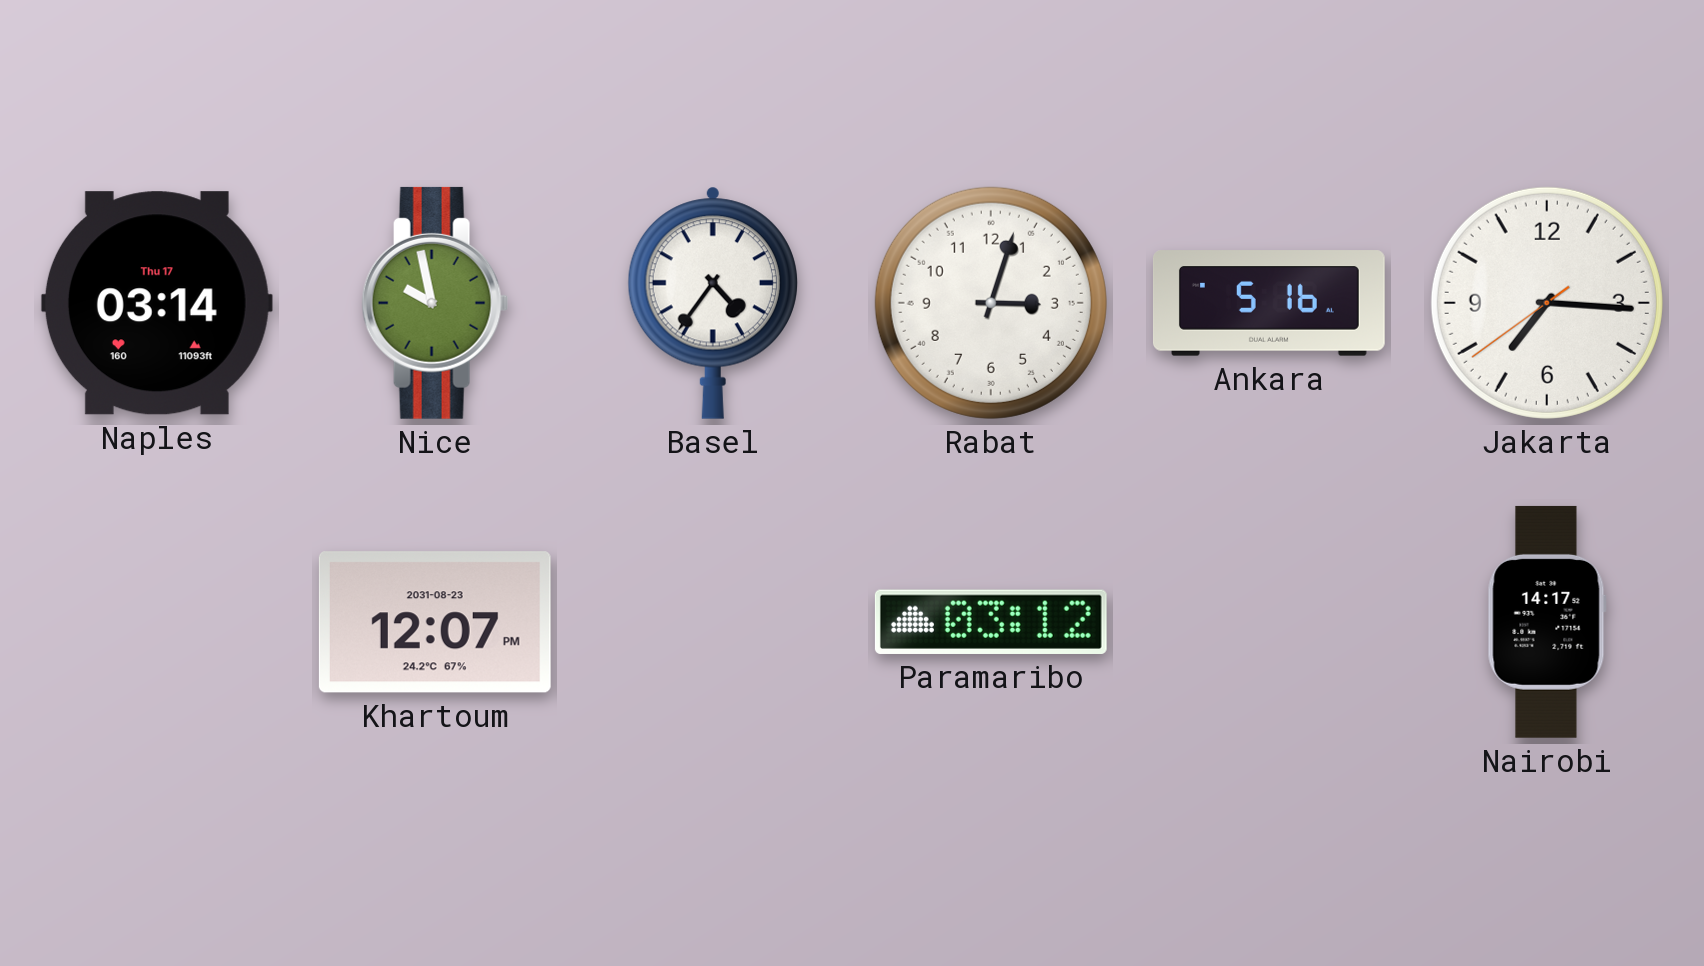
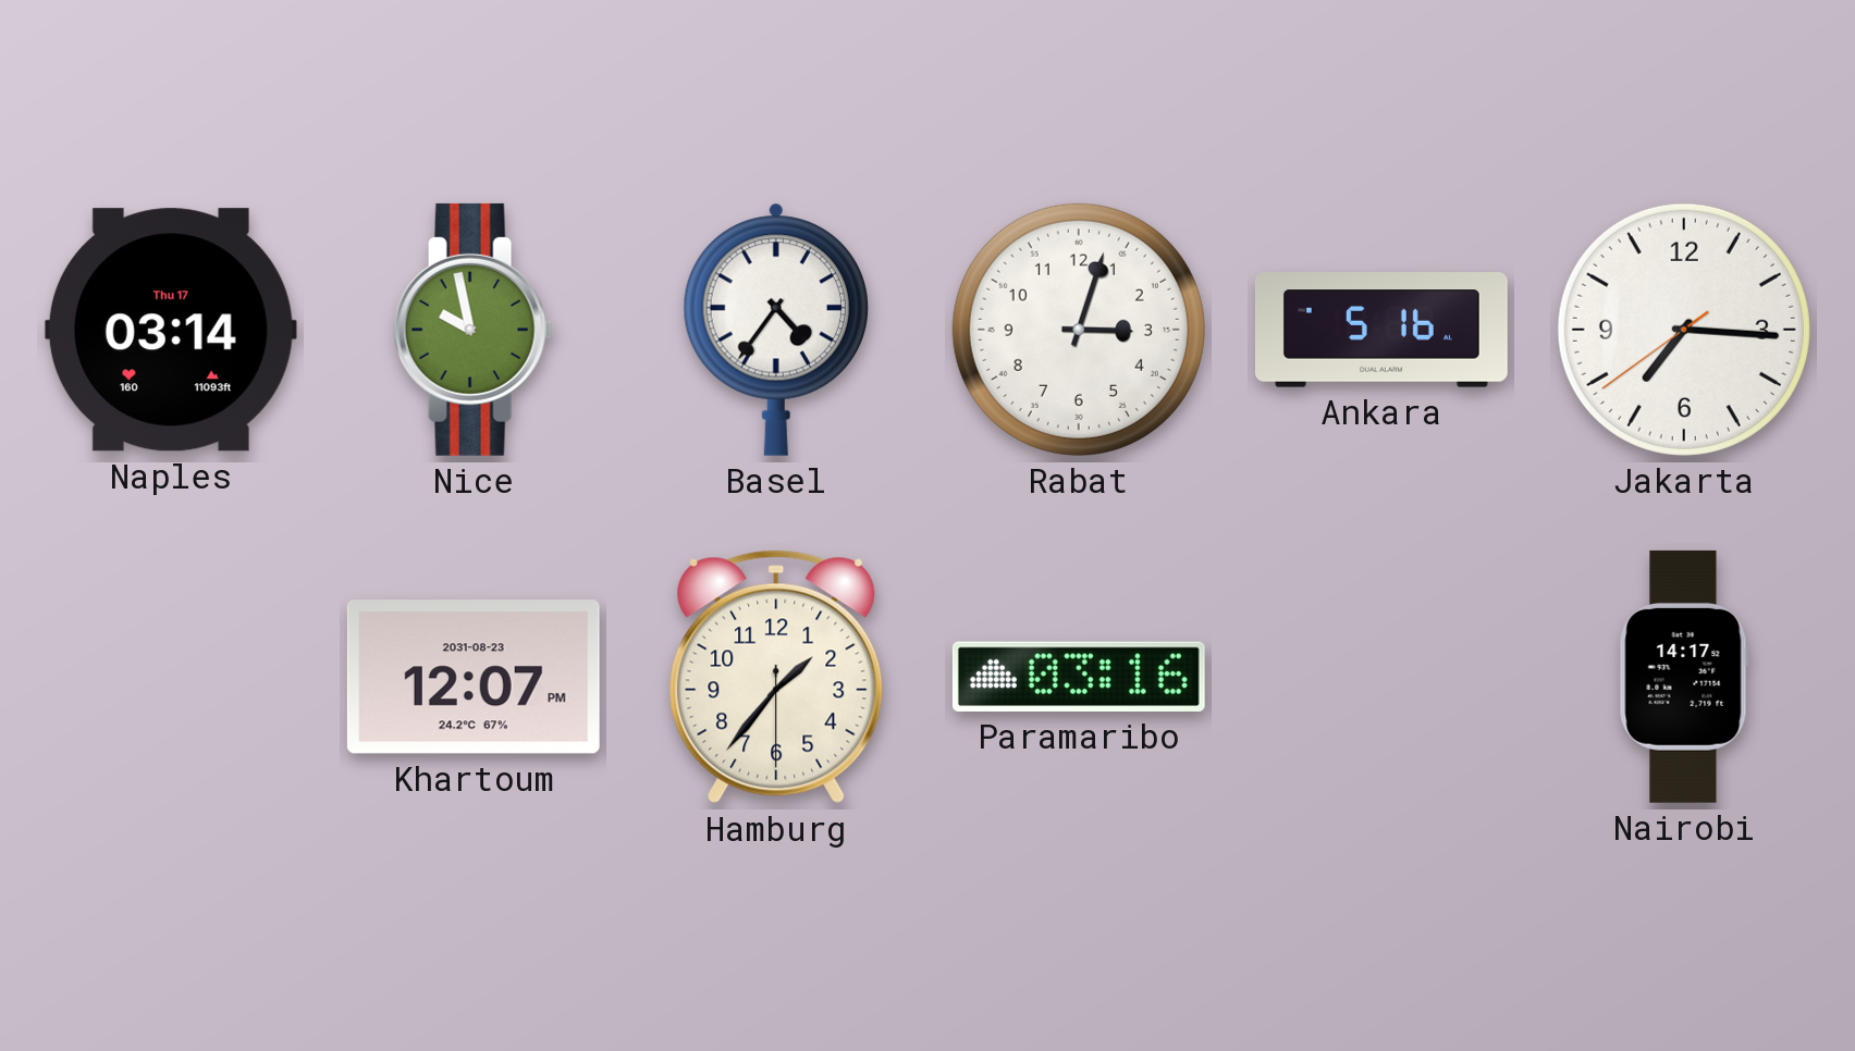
Hamburg: none -> 1:36
Paramaribo: 03:12 -> 03:16
